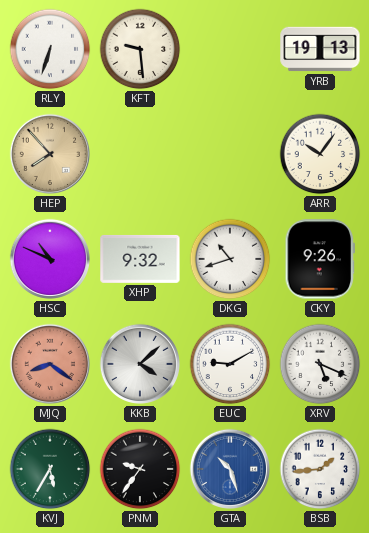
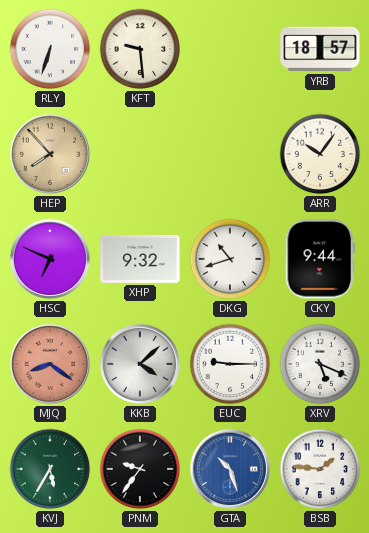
YRB: 19:13 -> 18:57
HSC: 10:49 -> 6:49
CKY: 9:26 -> 9:44
EUC: 9:10 -> 9:15
BSB: 1:44 -> 1:46
